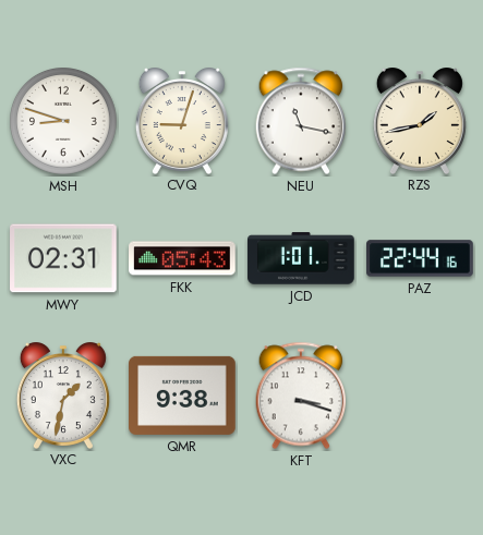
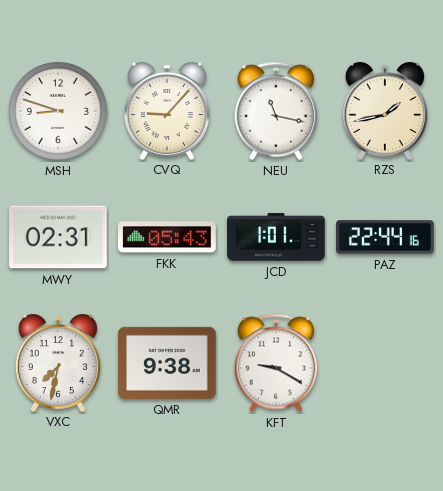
CVQ: 9:03 -> 9:07
VXC: 1:32 -> 7:32
KFT: 3:18 -> 9:20
